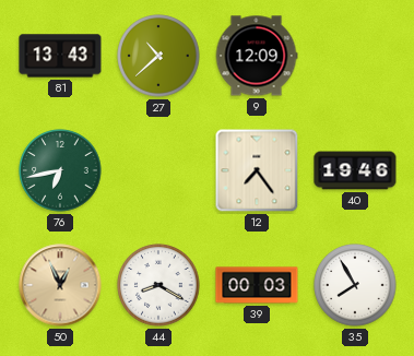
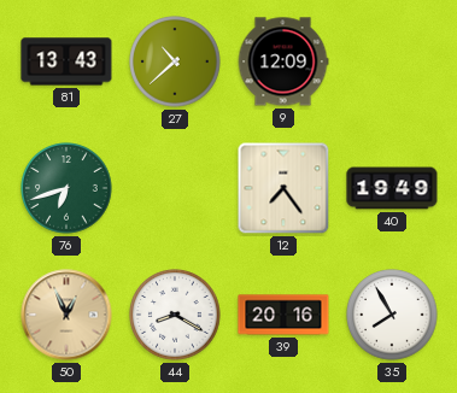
76: 6:43 -> 6:42
40: 19:46 -> 19:49
39: 00:03 -> 20:16
